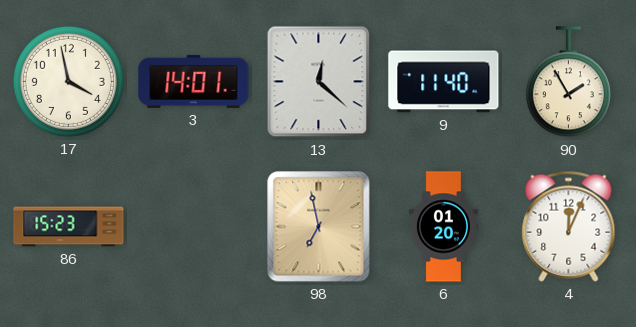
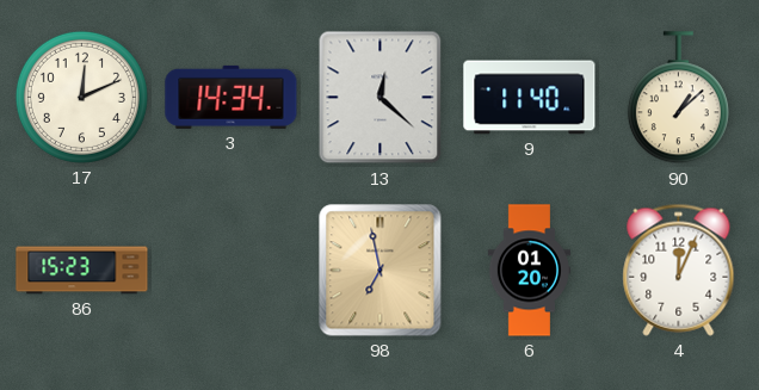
17: 3:58 -> 12:11
3: 14:01 -> 14:34
90: 1:55 -> 1:08
